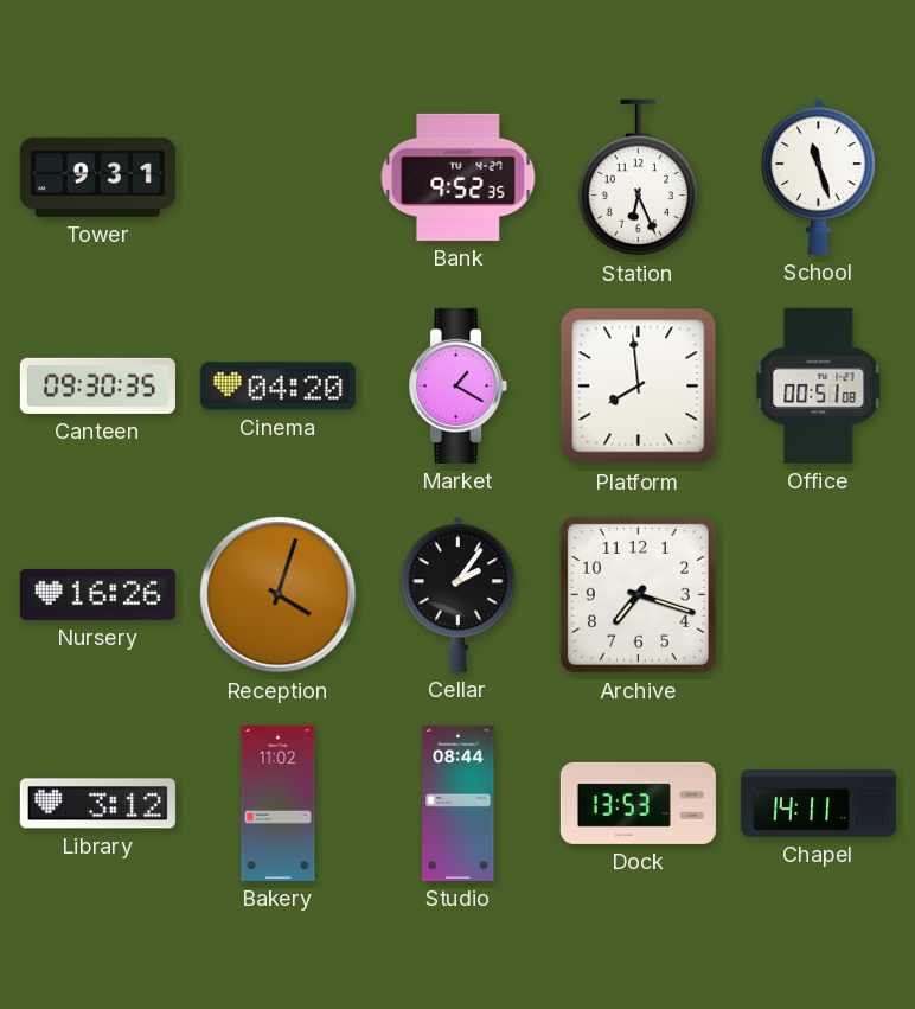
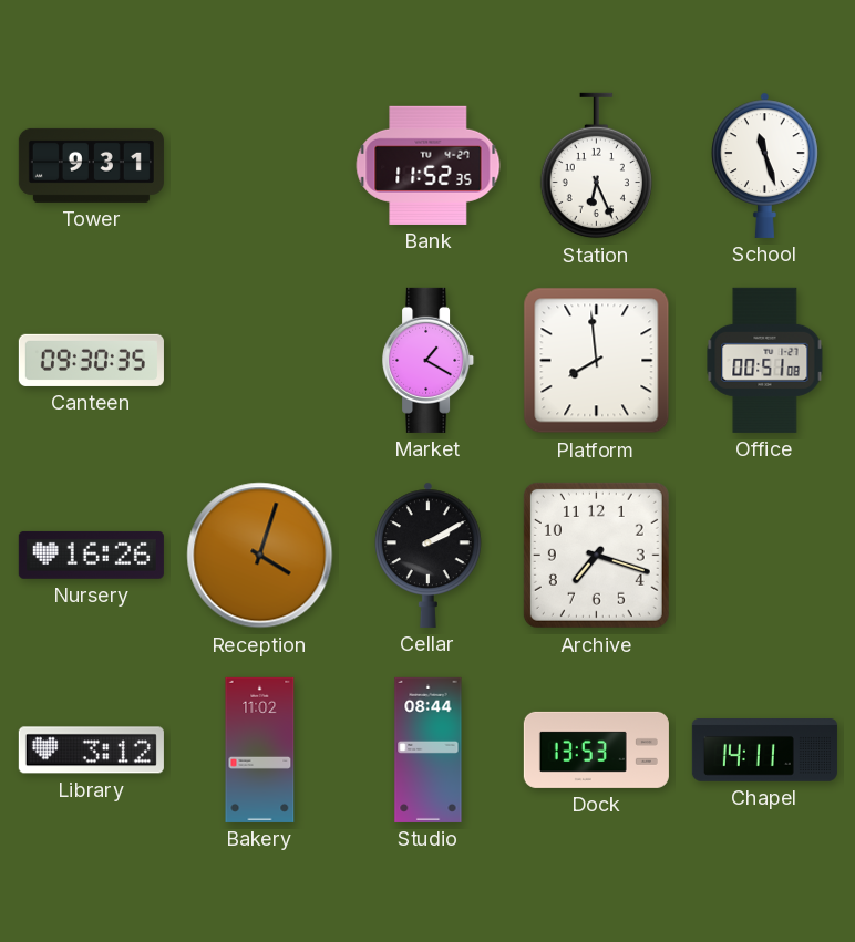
Bank: 9:52 -> 11:52
Cinema: 04:20 -> none
Cellar: 2:06 -> 2:10
